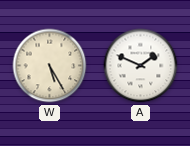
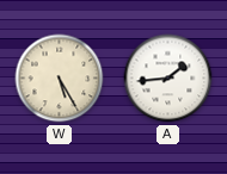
A: 1:49 -> 1:44
